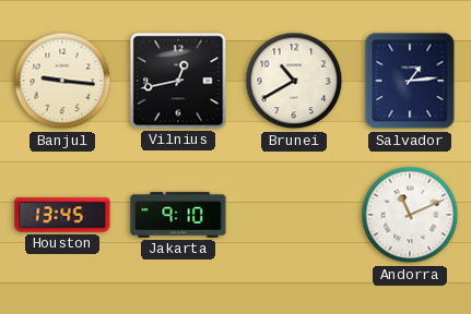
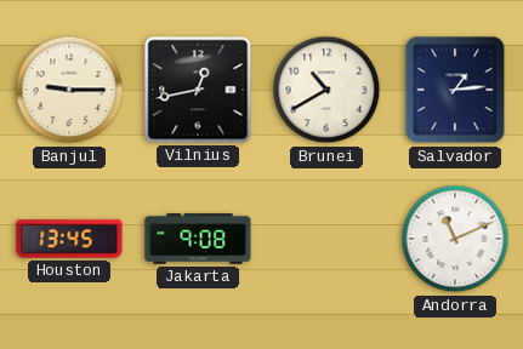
Banjul: 9:16 -> 9:15
Jakarta: 9:10 -> 9:08
